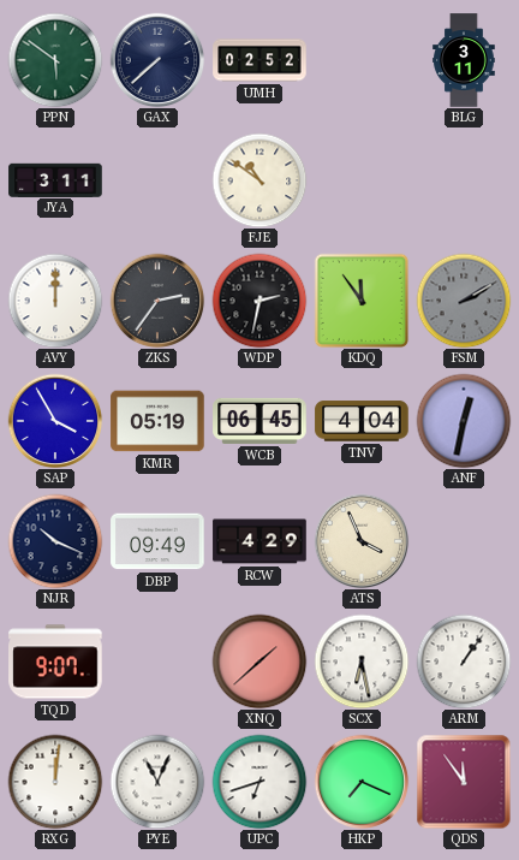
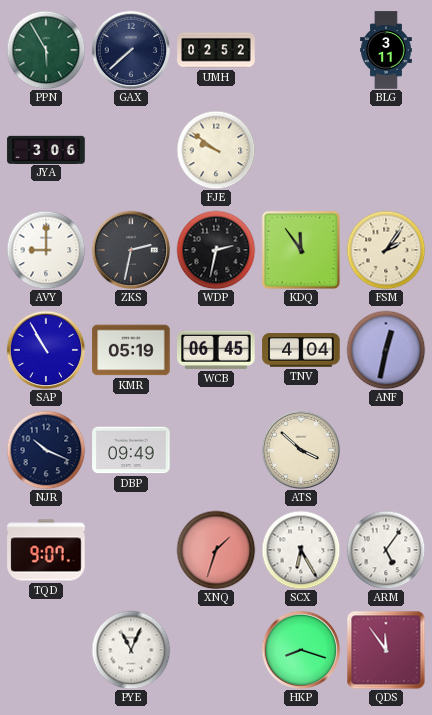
PPN: 5:51 -> 5:55
JYA: 3:11 -> 3:06
FJE: 10:51 -> 9:51
AVY: 12:00 -> 9:00
ZKS: 2:36 -> 2:32
FSM: 2:10 -> 2:06
FSM dial: grey -> cream
SAP: 3:55 -> 10:55
RCW: 4:29 -> none
ATS: 3:56 -> 3:52
XNQ: 1:38 -> 1:33
SCX: 6:28 -> 6:25
ARM: 1:06 -> 5:06
RXG: 12:01 -> none
UPC: 6:42 -> none
HKP: 7:19 -> 8:18
